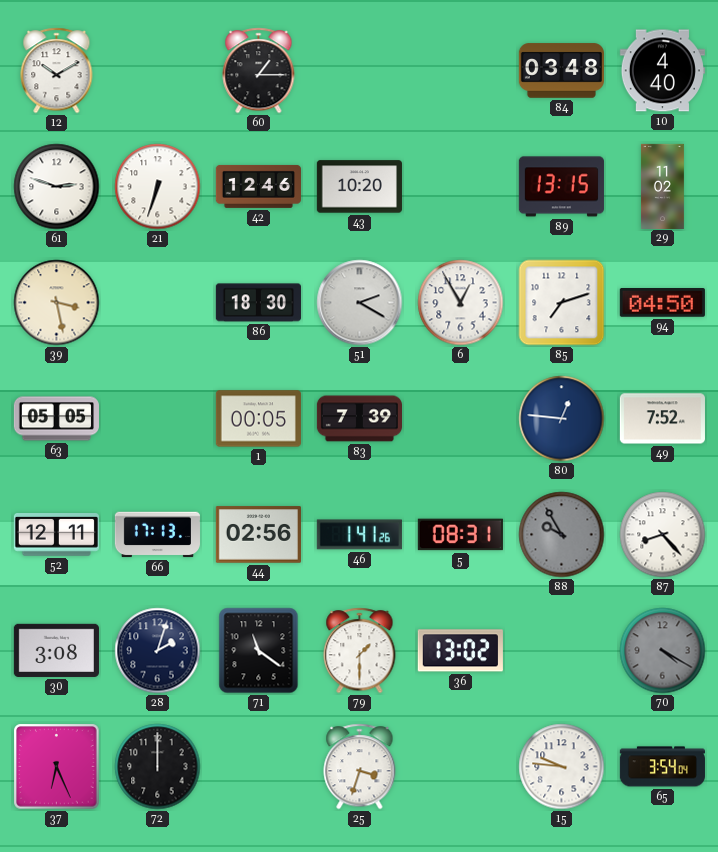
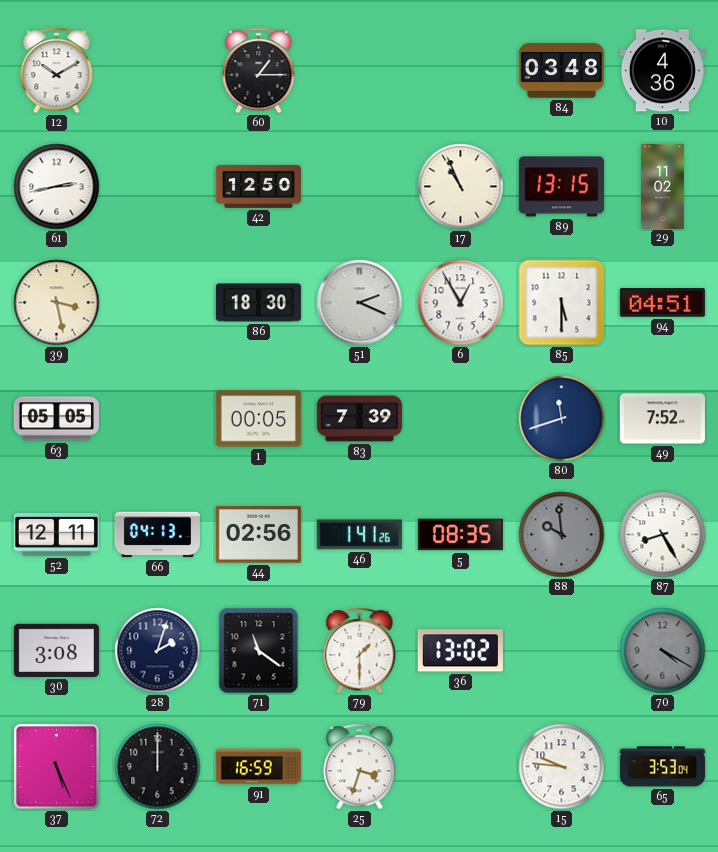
10: 4:40 -> 4:36
61: 2:48 -> 2:43
21: 6:33 -> none
42: 12:46 -> 12:50
43: 10:20 -> none
17: none -> 10:56
51: 2:20 -> 2:19
85: 7:12 -> 5:30
94: 04:50 -> 04:51
80: 12:46 -> 11:42
66: 17:13 -> 04:13
5: 08:31 -> 08:35
88: 9:55 -> 9:59
87: 8:23 -> 8:25
37: 6:26 -> 5:26
91: none -> 16:59
65: 3:54 -> 3:53
